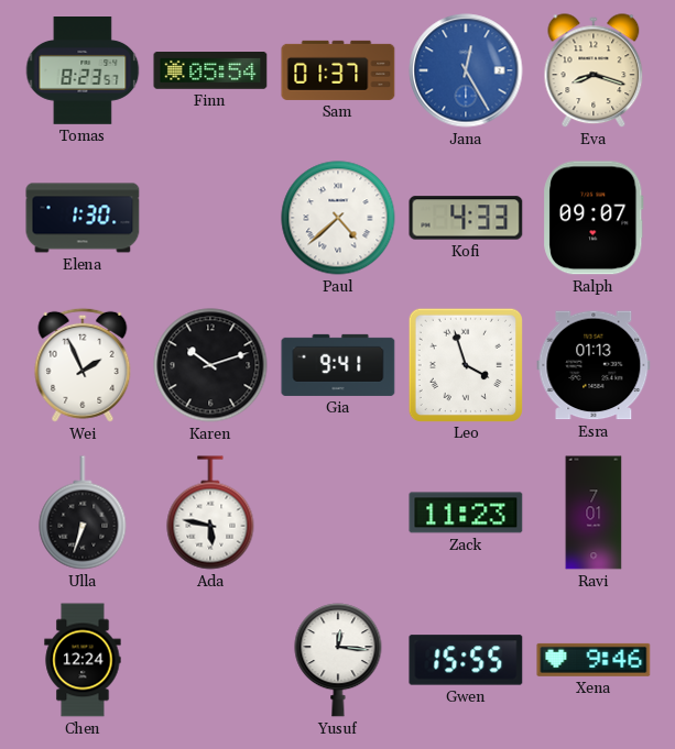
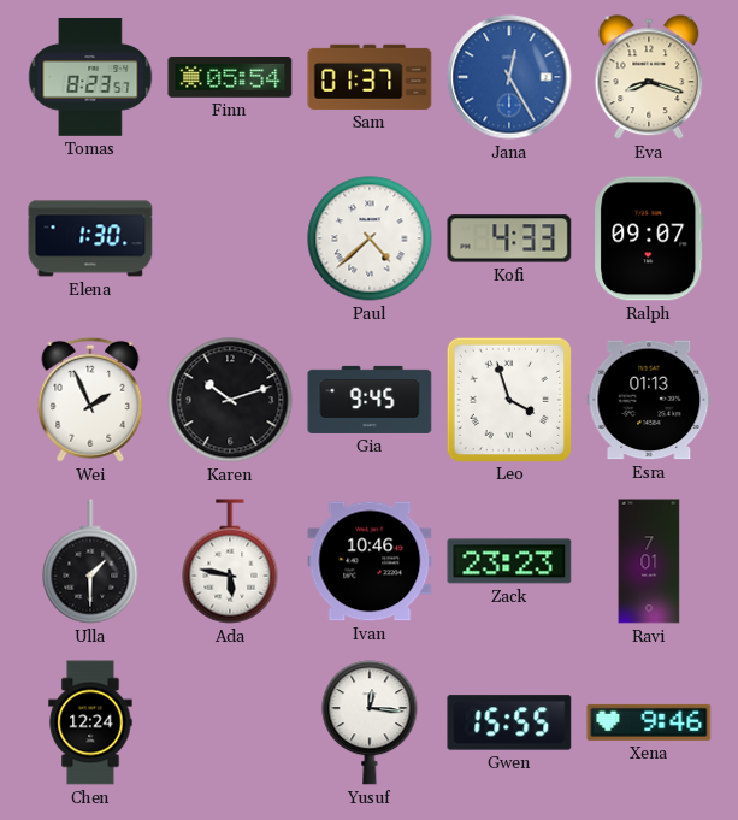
Gia: 9:41 -> 9:45
Ulla: 6:33 -> 1:30
Ivan: none -> 10:46
Zack: 11:23 -> 23:23
